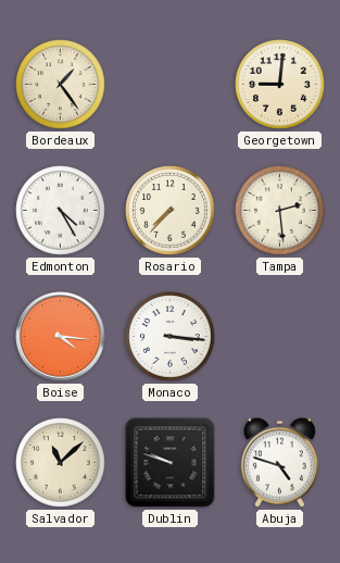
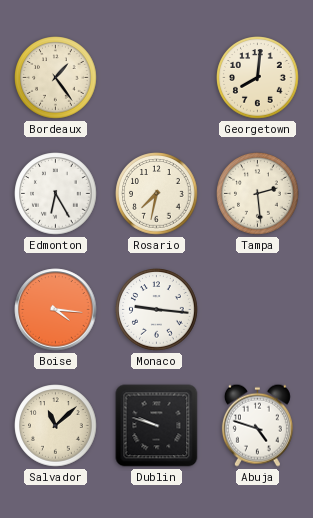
Georgetown: 9:01 -> 8:01
Edmonton: 4:25 -> 6:25
Rosario: 7:37 -> 7:32
Monaco: 3:16 -> 9:16
